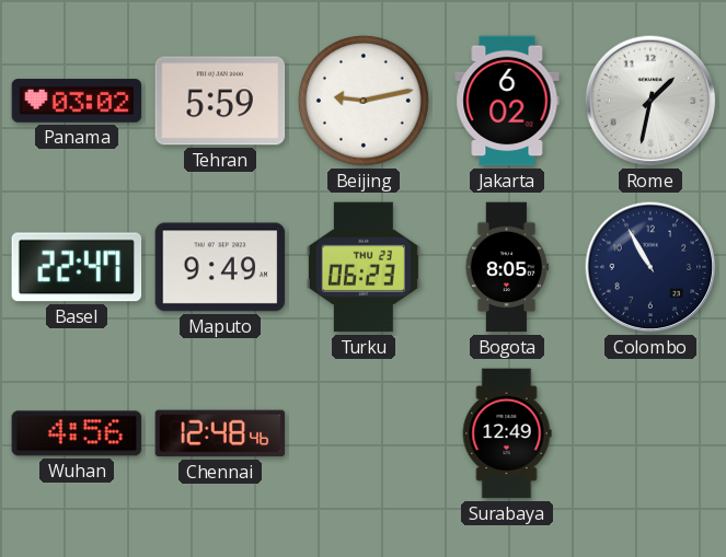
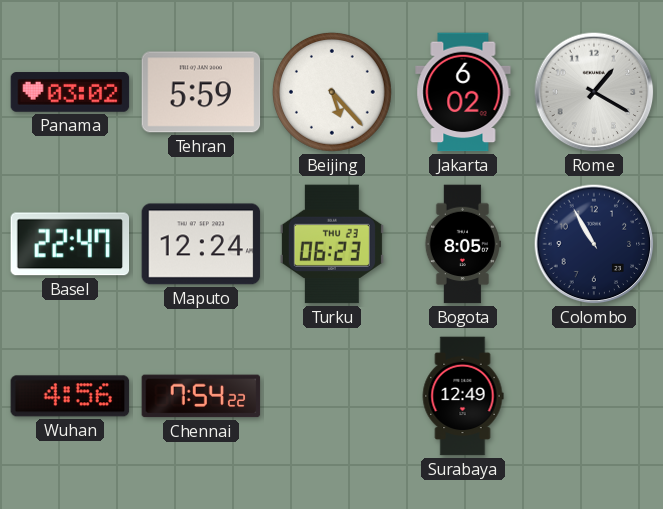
Beijing: 9:13 -> 5:23
Rome: 1:32 -> 1:20
Maputo: 9:49 -> 12:24
Chennai: 12:48 -> 7:54
